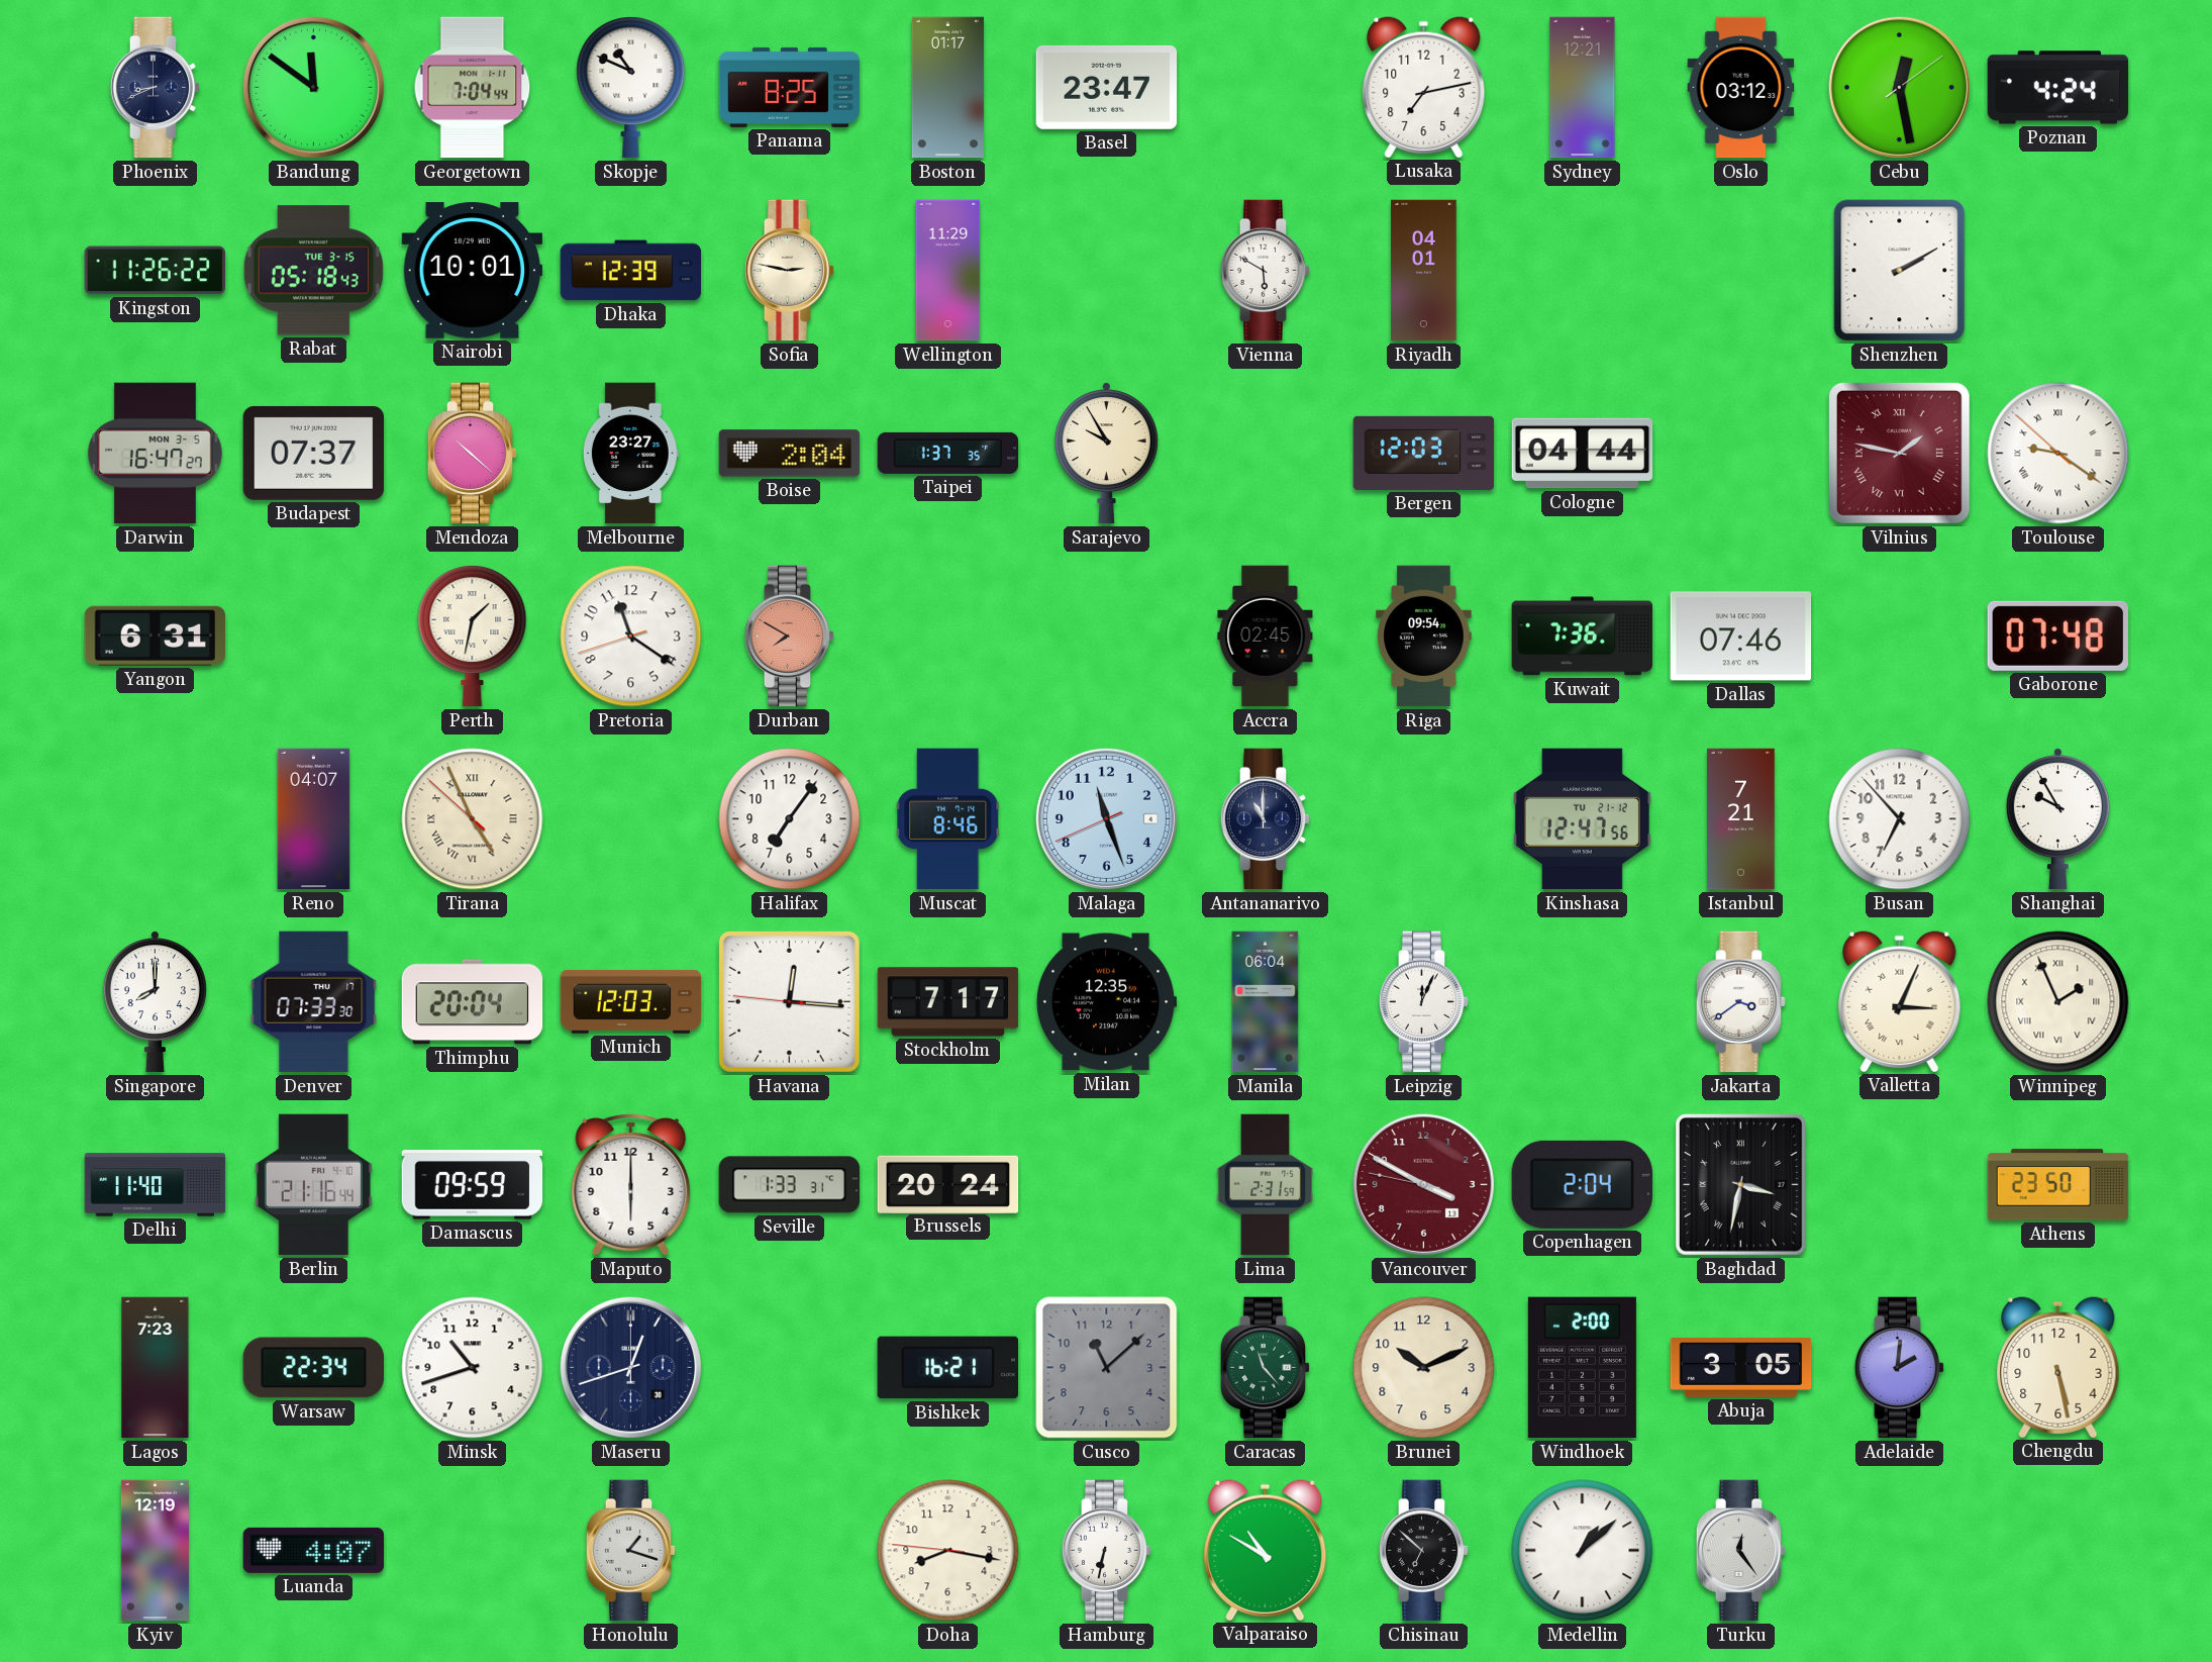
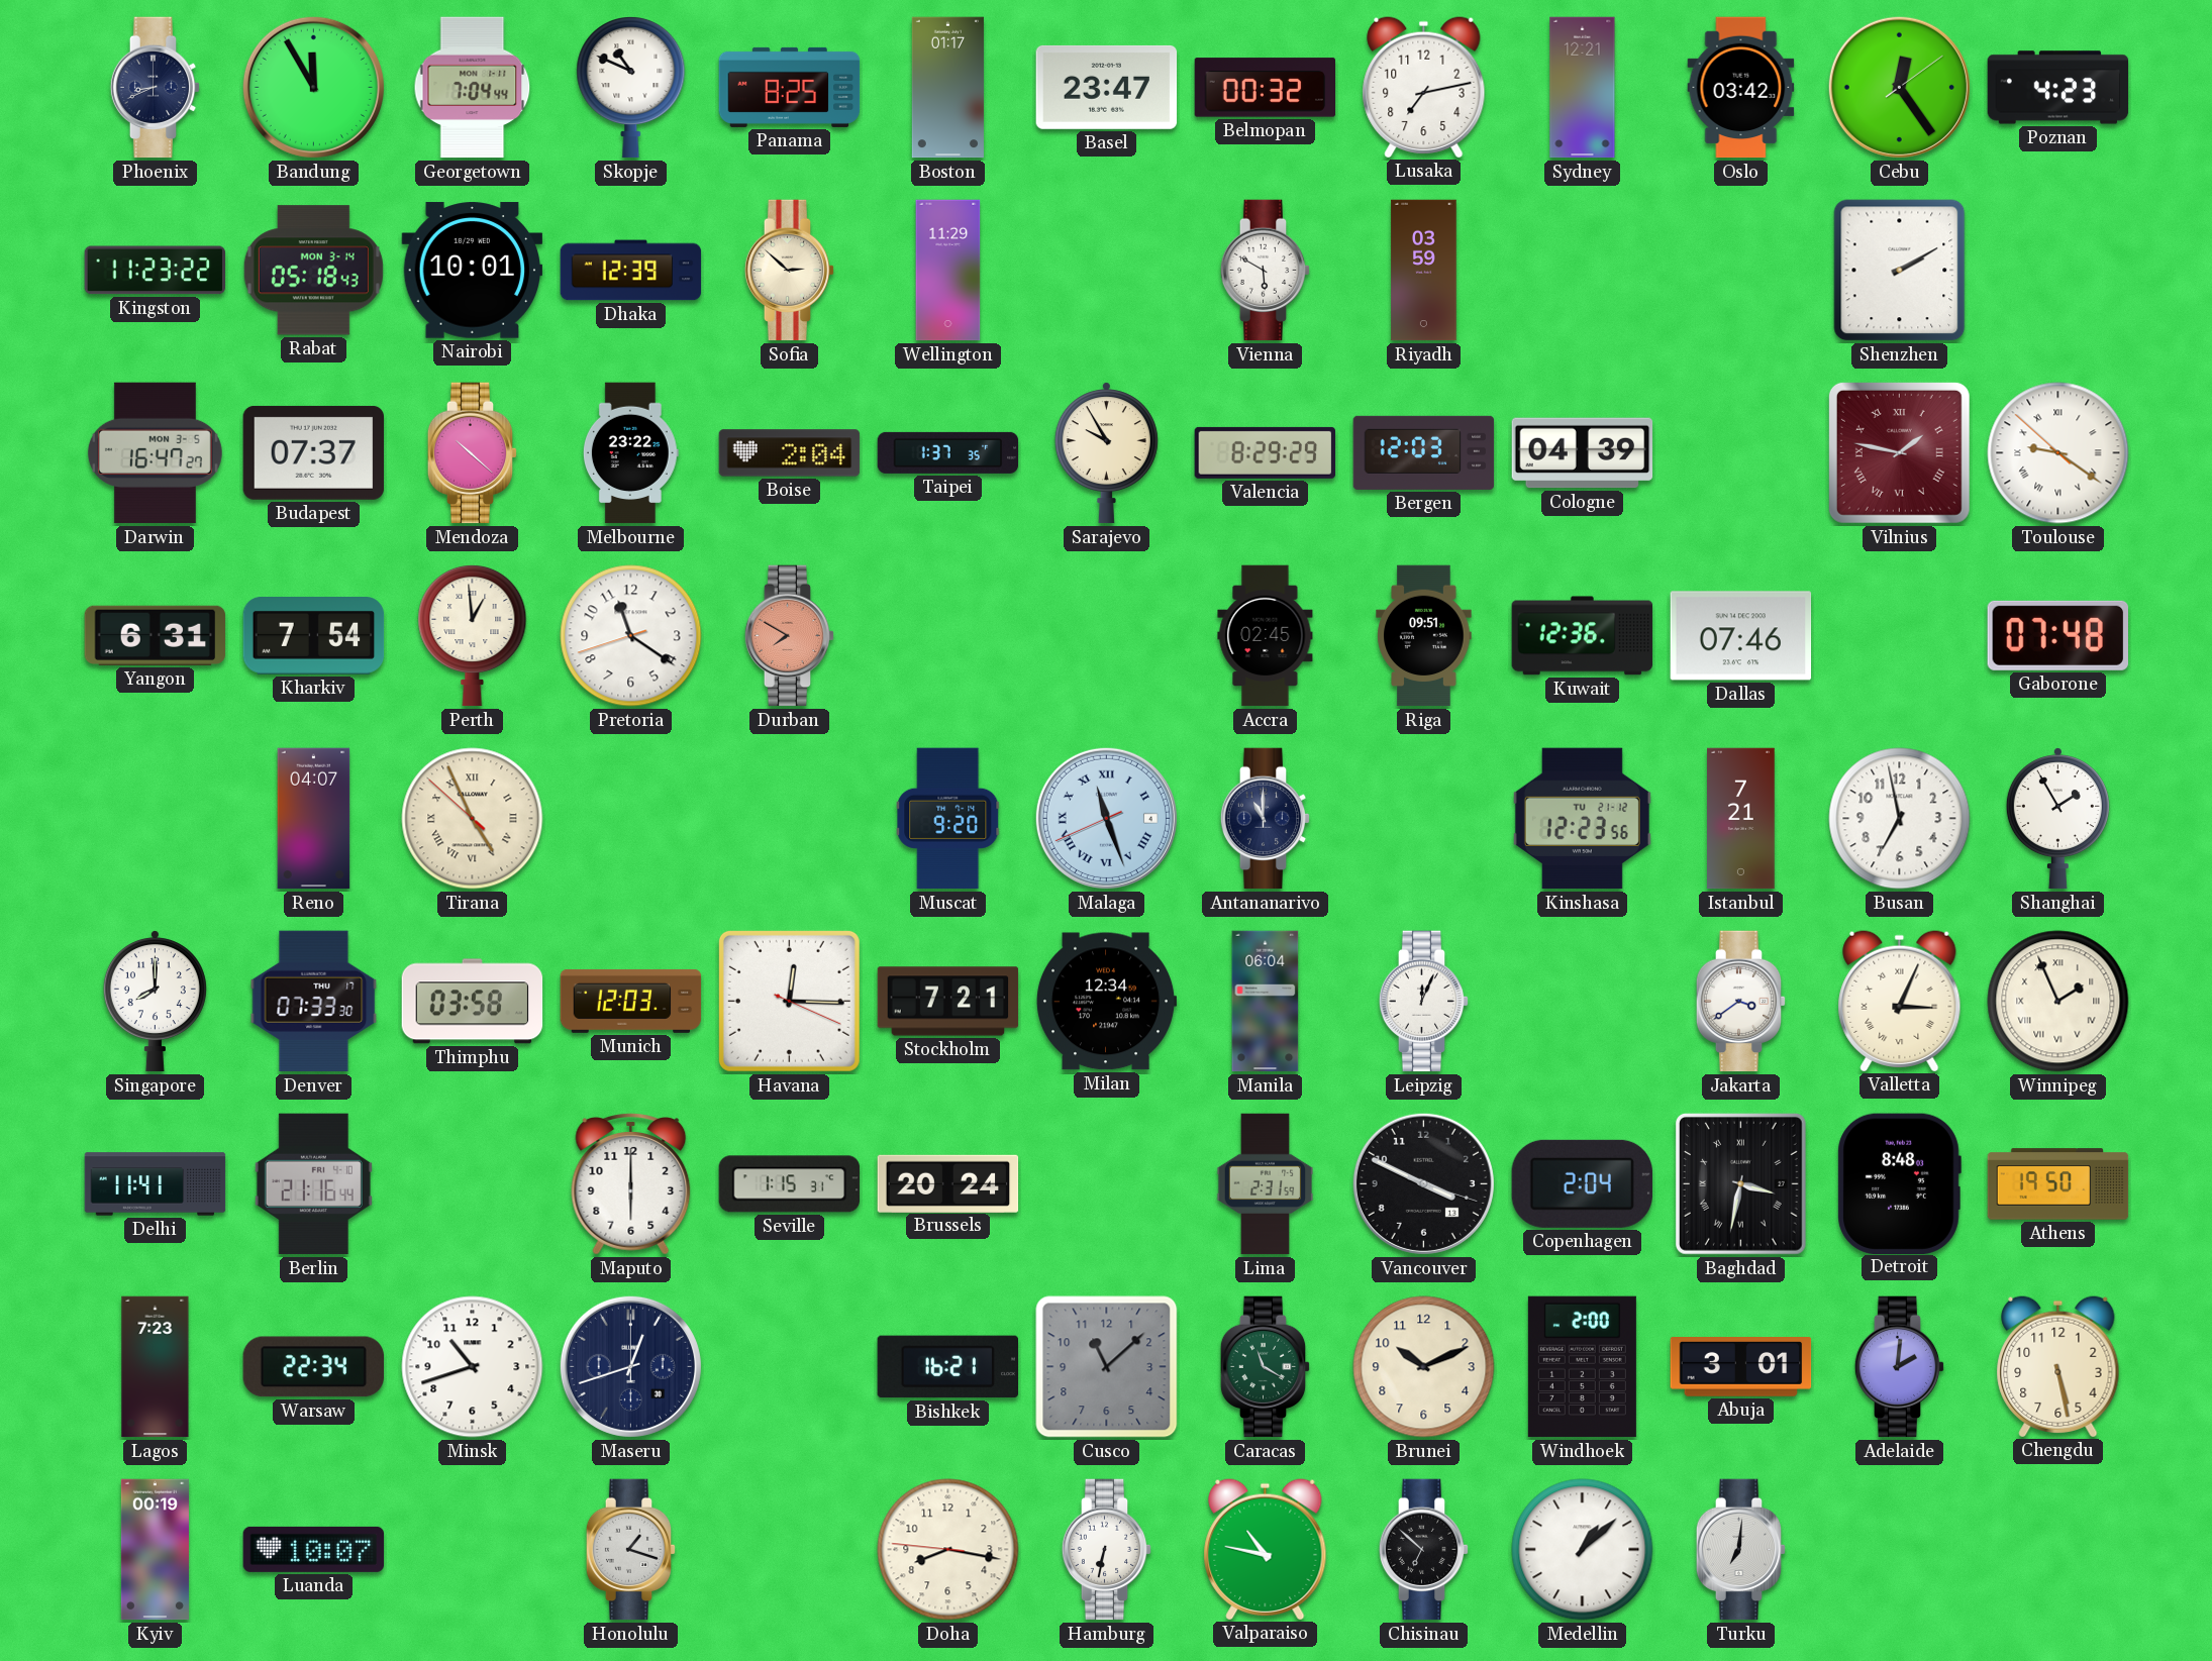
Bandung: 11:51 -> 11:55
Belmopan: none -> 00:32
Oslo: 03:12 -> 03:42
Cebu: 12:28 -> 12:24
Poznan: 4:24 -> 4:23
Kingston: 11:26 -> 11:23
Rabat date: TUE 3-15 -> MON 3-14
Sofia: 2:47 -> 2:52
Riyadh: 04:01 -> 03:59
Melbourne: 23:27 -> 23:22
Valencia: none -> 8:29
Cologne: 04:44 -> 04:39
Kharkiv: none -> 7:54
Perth: 1:32 -> 12:59
Riga: 09:54 -> 09:51
Kuwait: 7:36 -> 12:36
Halifax: 7:06 -> none
Muscat: 8:46 -> 9:20
Malaga numerals: Arabic -> Roman
Kinshasa: 12:47 -> 12:23
Busan: 6:53 -> 6:58
Shanghai: 9:55 -> 1:55
Thimphu: 20:04 -> 03:58
Havana: 12:15:46 -> 12:15:19
Stockholm: 7:17 -> 7:21
Milan: 12:35 -> 12:34
Delhi: 11:40 -> 11:41
Damascus: 09:59 -> none
Seville: 1:33 -> 1:15
Vancouver: 3:49:47 -> 3:49:18
Vancouver dial: burgundy -> black
Detroit: none -> 8:48
Athens: 23:50 -> 19:50
Caracas: 11:23 -> 11:20
Abuja: 3:05 -> 3:01
Kyiv: 12:19 -> 00:19
Luanda: 4:07 -> 10:07
Valparaiso: 10:50 -> 10:47
Turku: 12:24 -> 7:01
